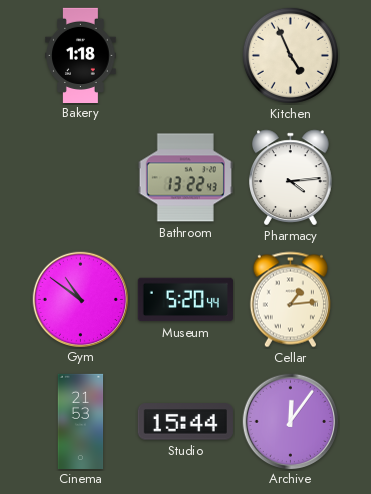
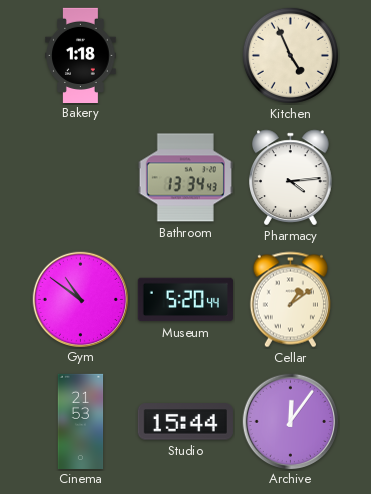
Bathroom: 13:22 -> 13:34
Cellar: 1:14 -> 1:09
